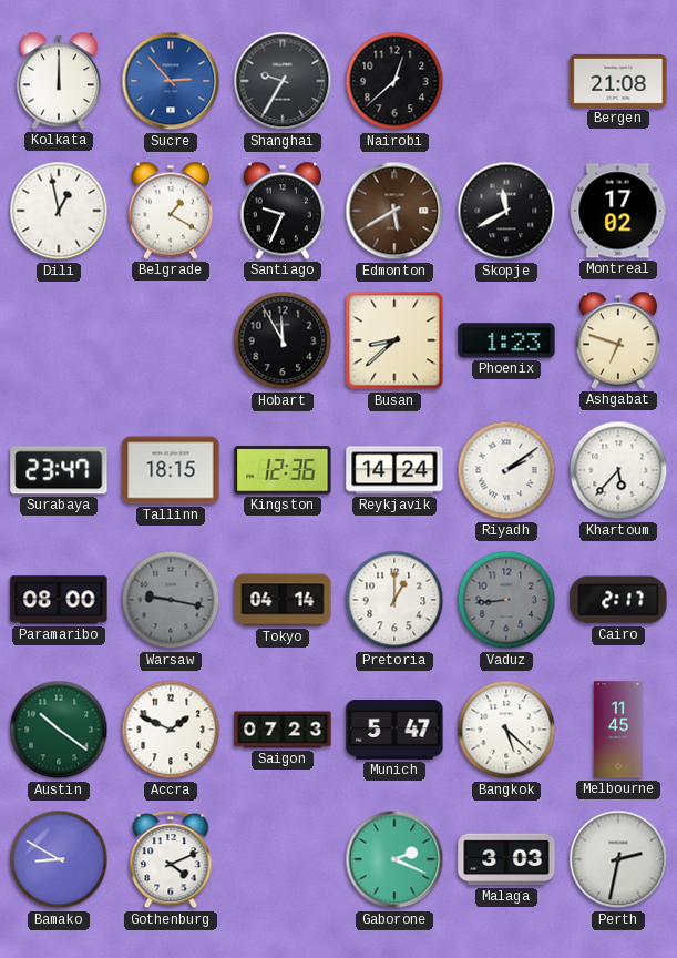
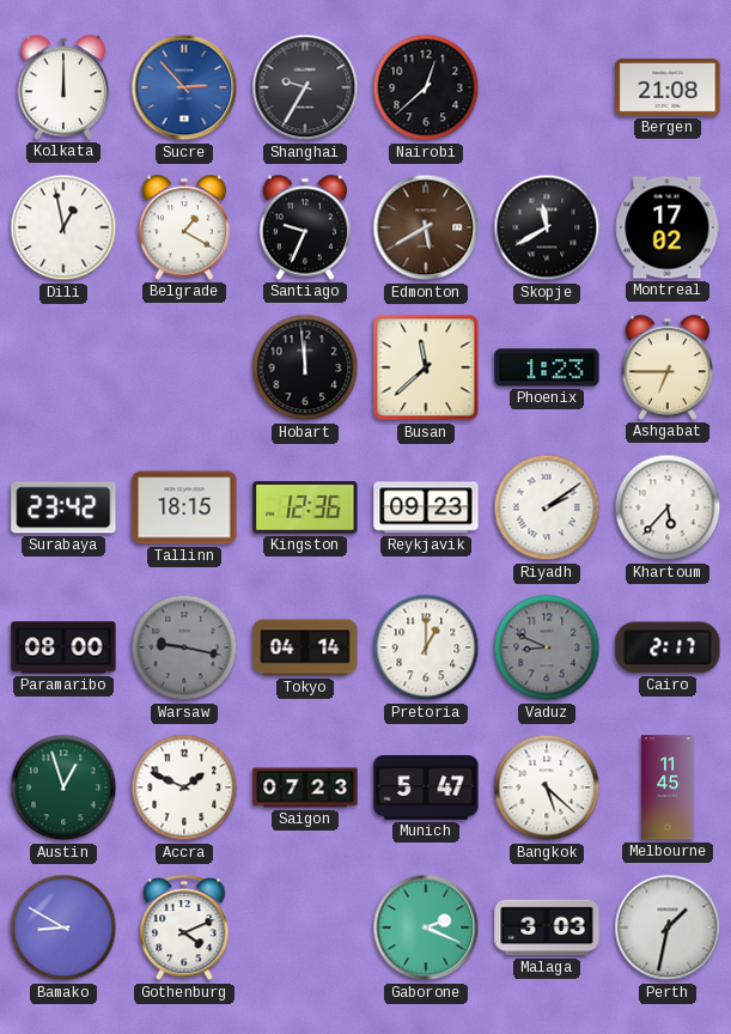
Hobart: 11:55 -> 11:59
Busan: 8:38 -> 11:38
Ashgabat: 6:48 -> 6:45
Surabaya: 23:47 -> 23:42
Reykjavik: 14:24 -> 09:23
Vaduz: 8:44 -> 8:49
Austin: 10:21 -> 12:57
Perth: 2:32 -> 1:32
